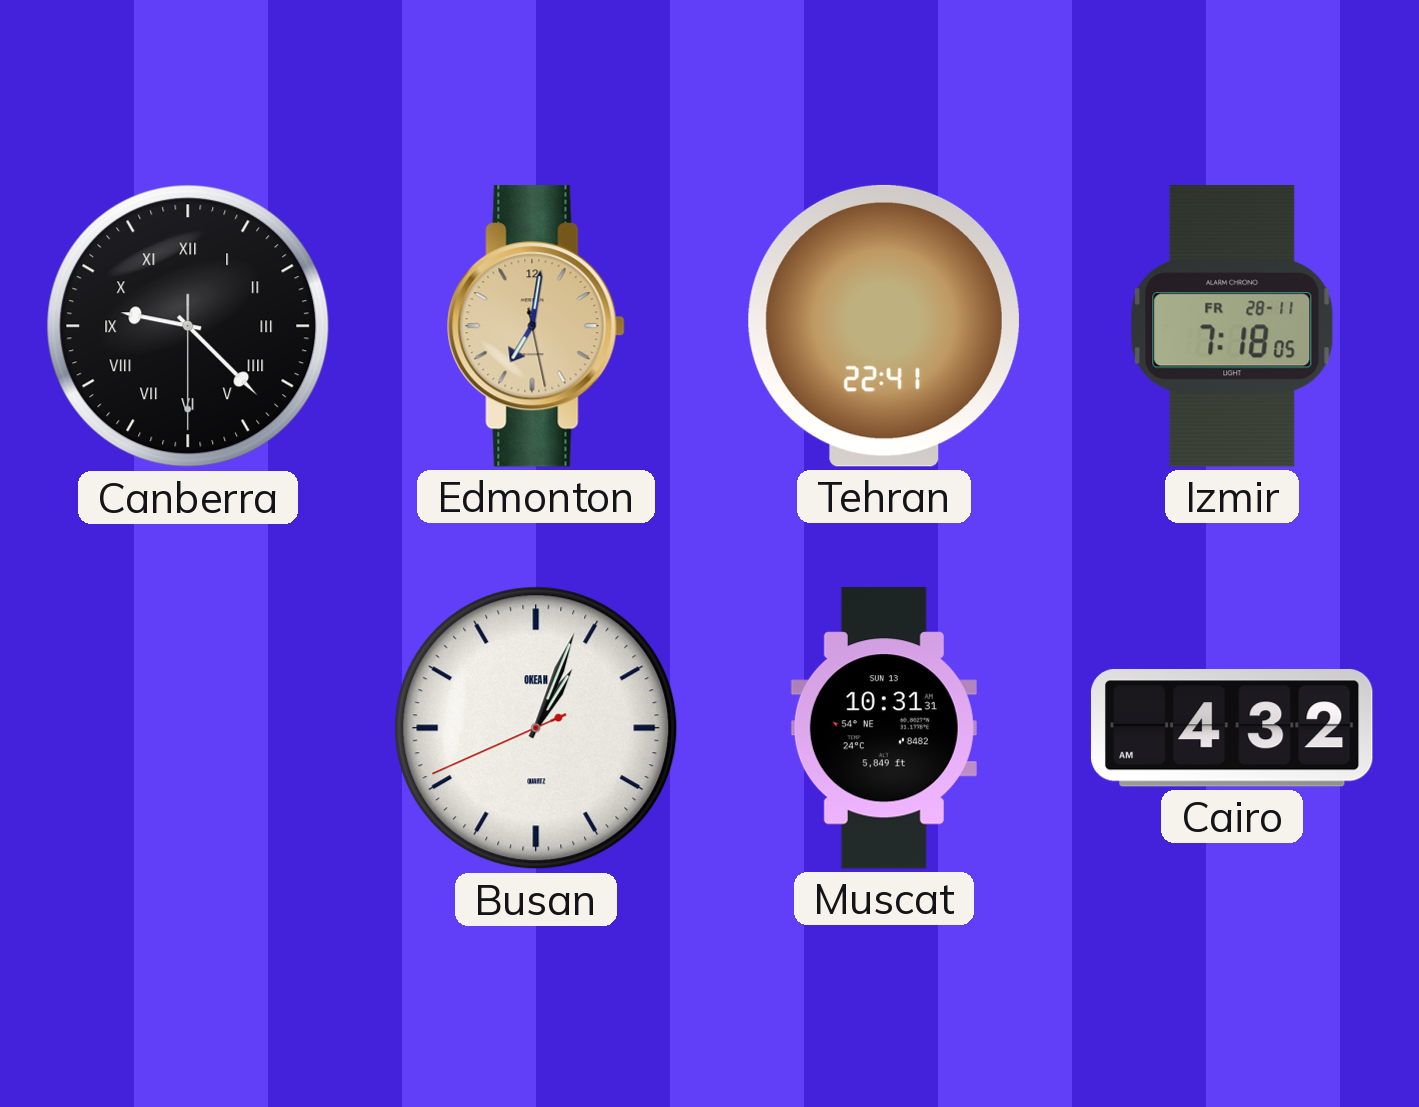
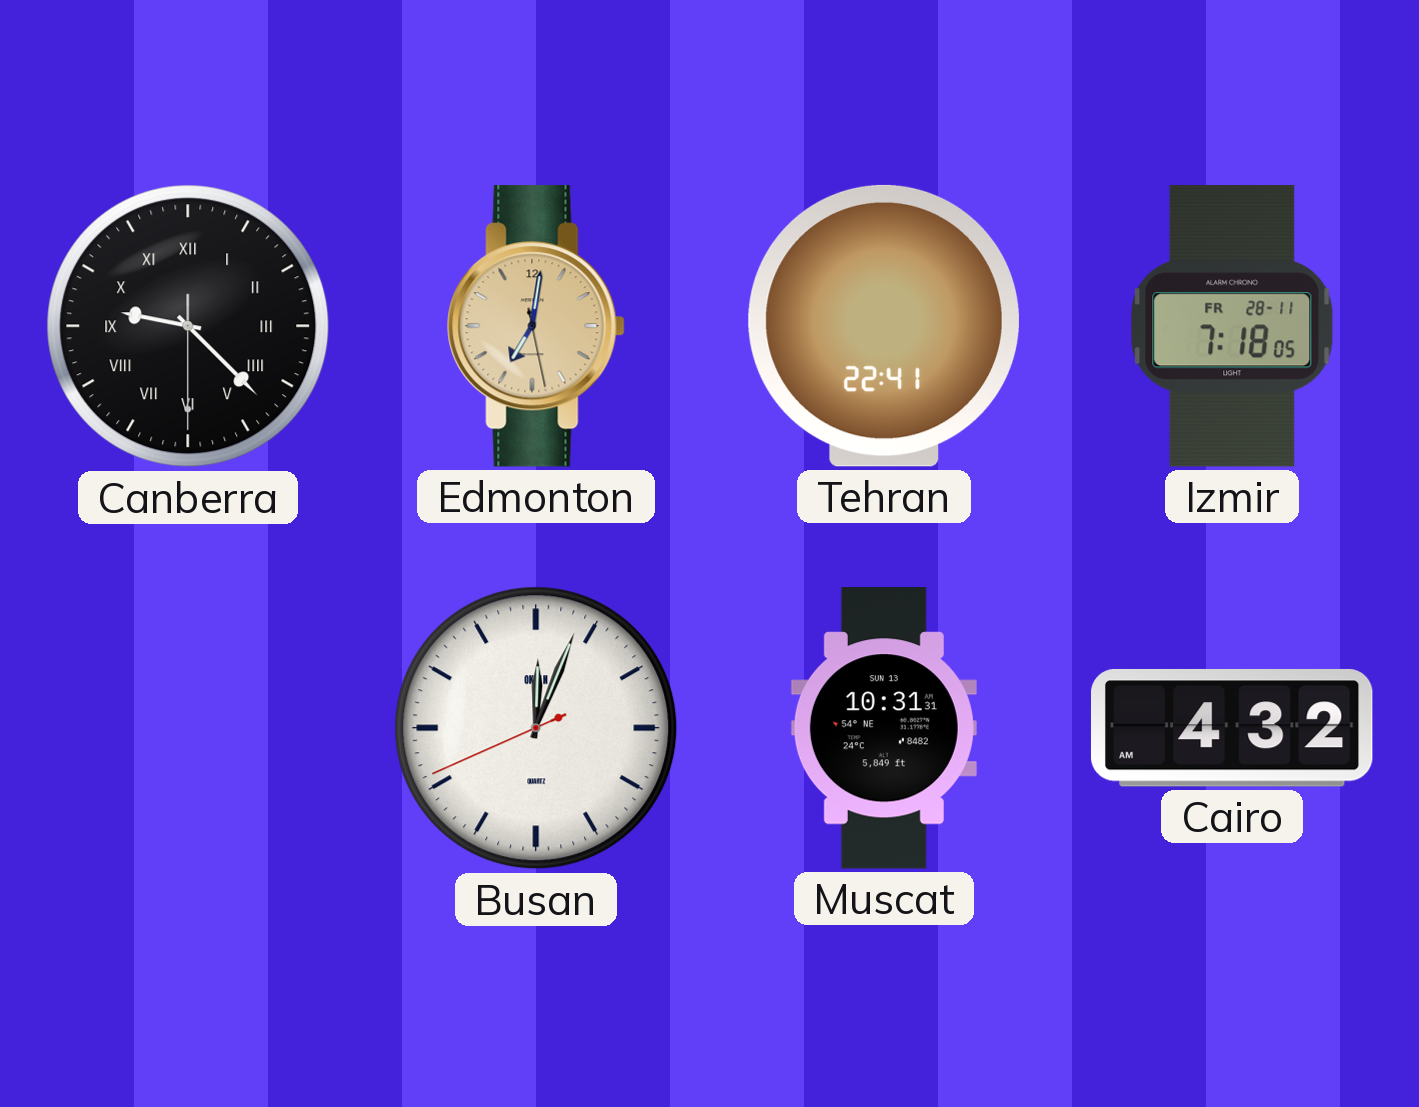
Busan: 1:03 -> 12:03
